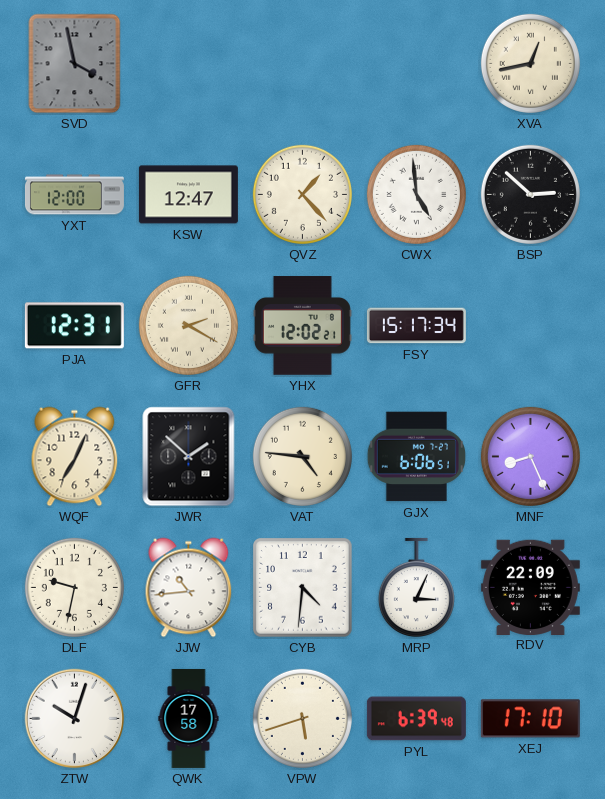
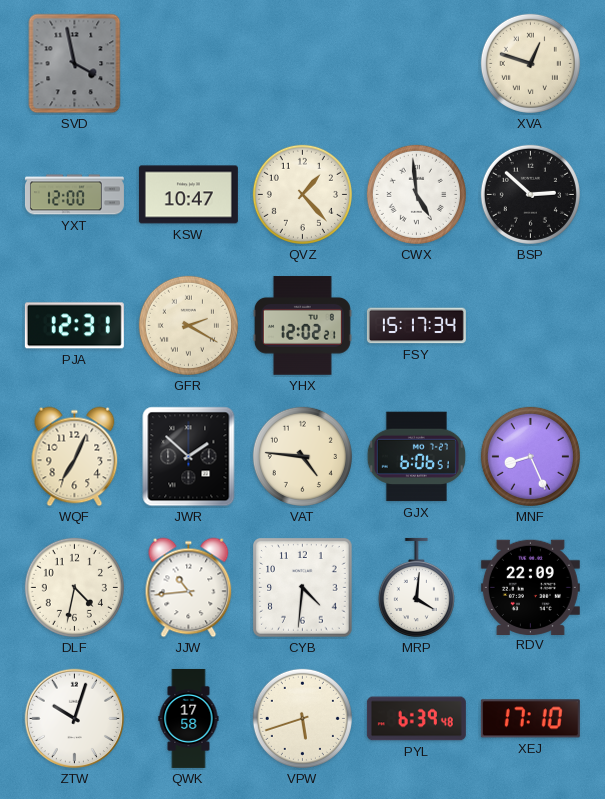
XVA: 12:43 -> 12:48
KSW: 12:47 -> 10:47
DLF: 9:32 -> 4:32
MRP: 3:04 -> 4:01
